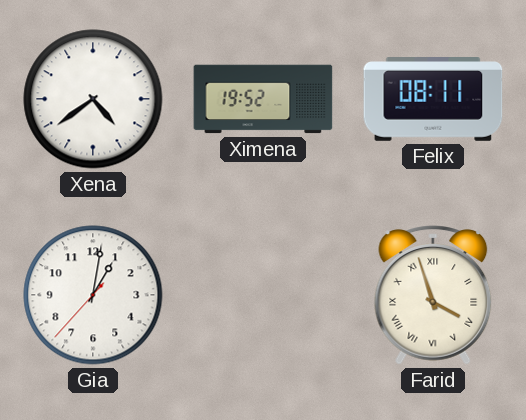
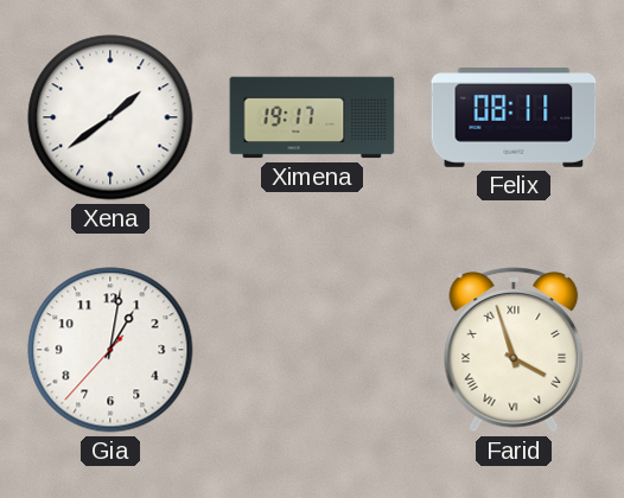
Xena: 4:39 -> 1:39
Ximena: 19:52 -> 19:17
